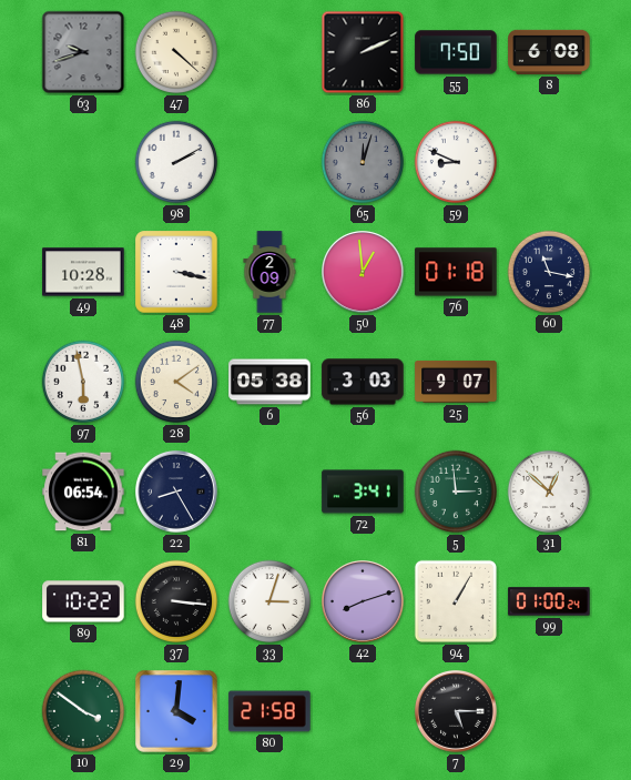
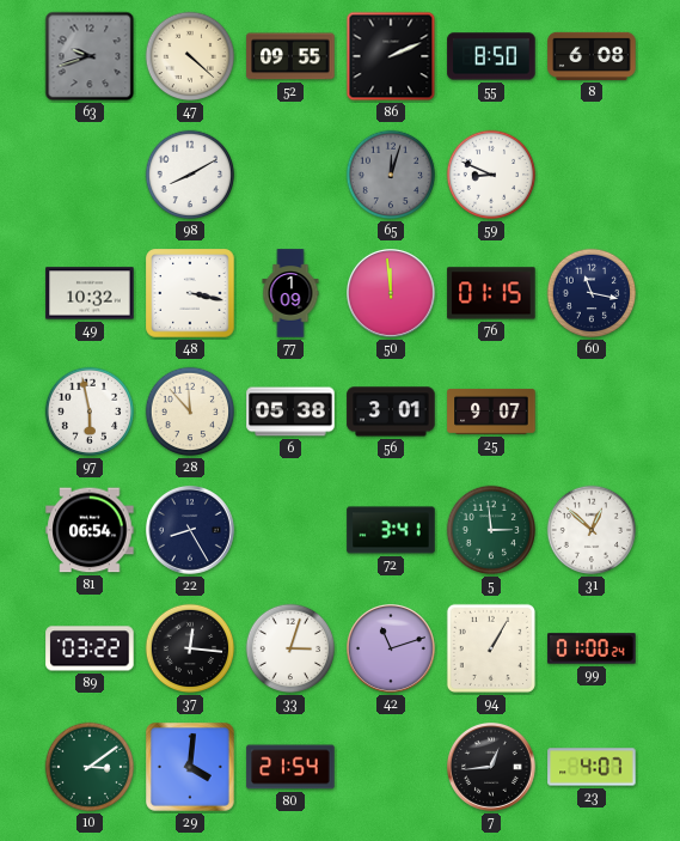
52: none -> 09:55
55: 7:50 -> 8:50
98: 2:10 -> 8:10
49: 10:28 -> 10:32
77: 2:09 -> 1:09
50: 12:59 -> 11:59
76: 01:18 -> 01:15
28: 4:09 -> 11:53
56: 3:03 -> 3:01
89: 10:22 -> 03:22
37: 3:16 -> 12:16
42: 8:12 -> 11:12
10: 3:51 -> 3:09
80: 21:58 -> 21:54
7: 5:15 -> 12:44
23: none -> 4:07
